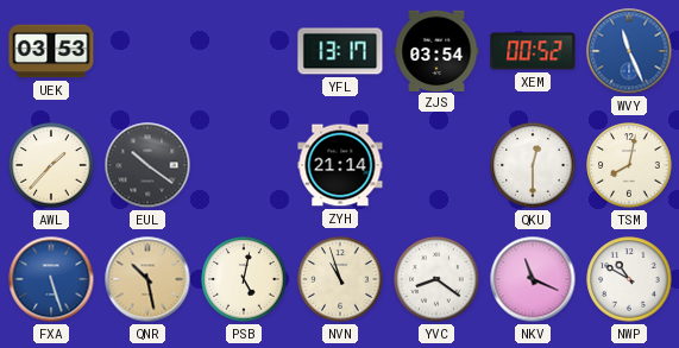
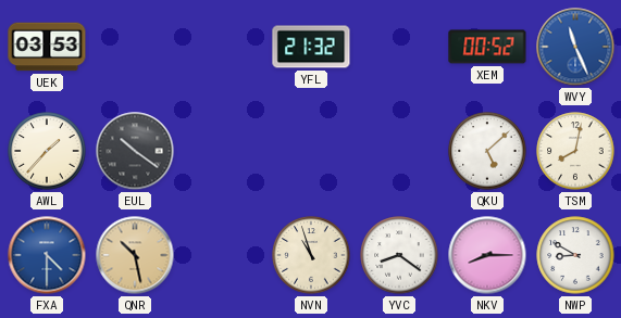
YFL: 13:17 -> 21:32
ZJS: 03:54 -> none
ZYH: 21:14 -> none
QKU: 12:30 -> 5:08
FXA: 5:27 -> 4:30
PSB: 5:02 -> none
NKV: 11:19 -> 8:15
NWP: 10:50 -> 8:50
